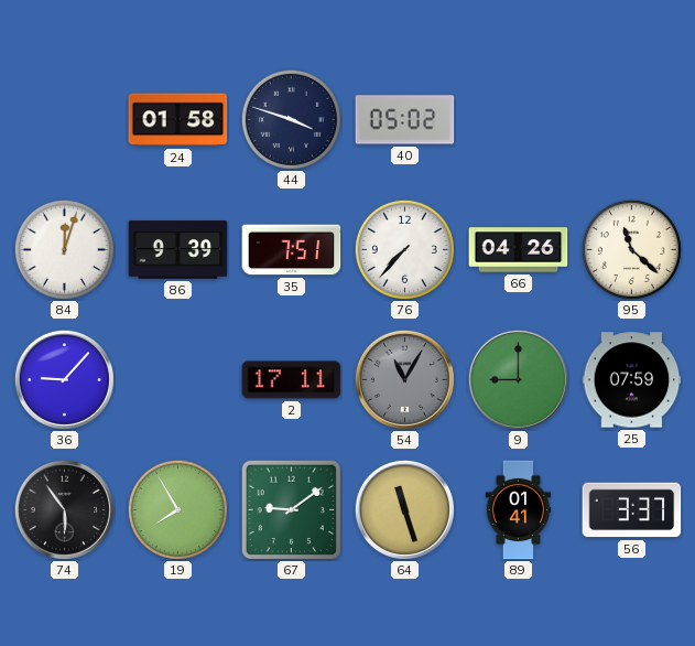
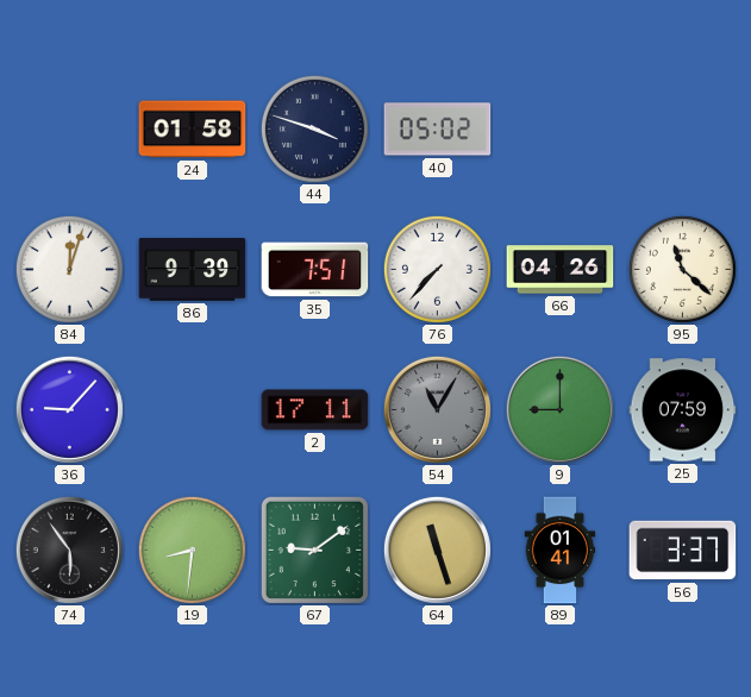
19: 7:55 -> 8:31
